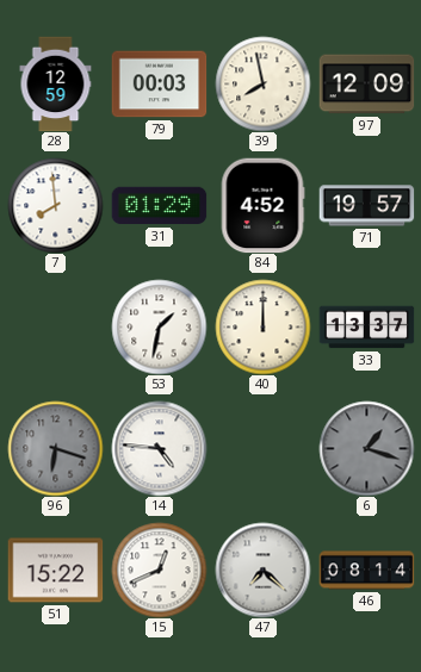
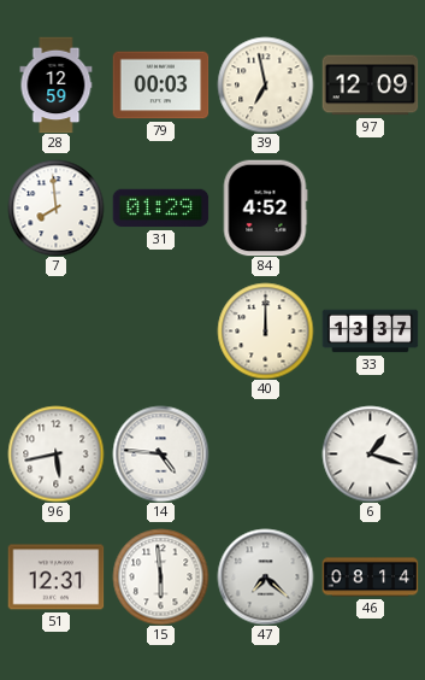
39: 7:58 -> 6:58
71: 19:57 -> none
53: 1:32 -> none
96: 6:18 -> 5:43
96 dial: grey -> white
6 dial: grey -> white
51: 15:22 -> 12:31
15: 12:41 -> 5:59
